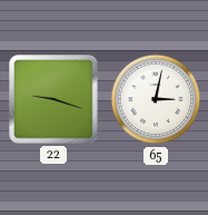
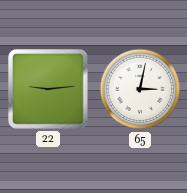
22: 9:18 -> 9:14
